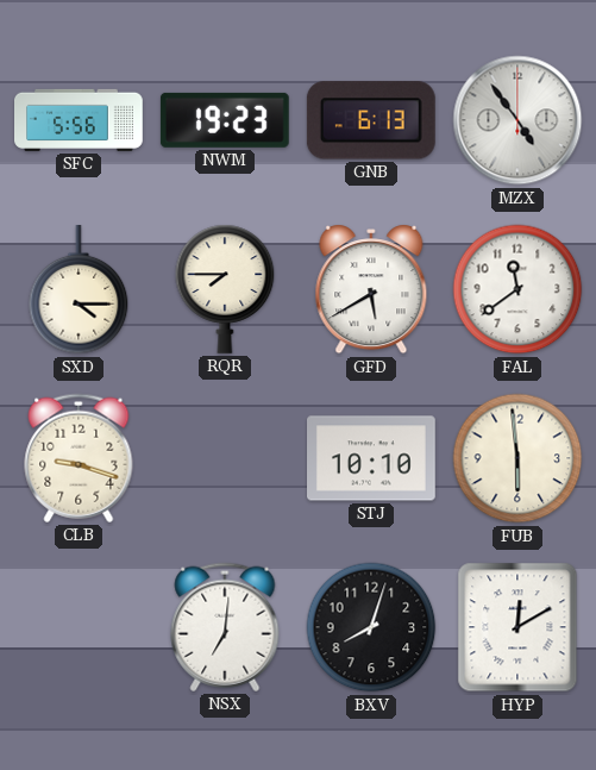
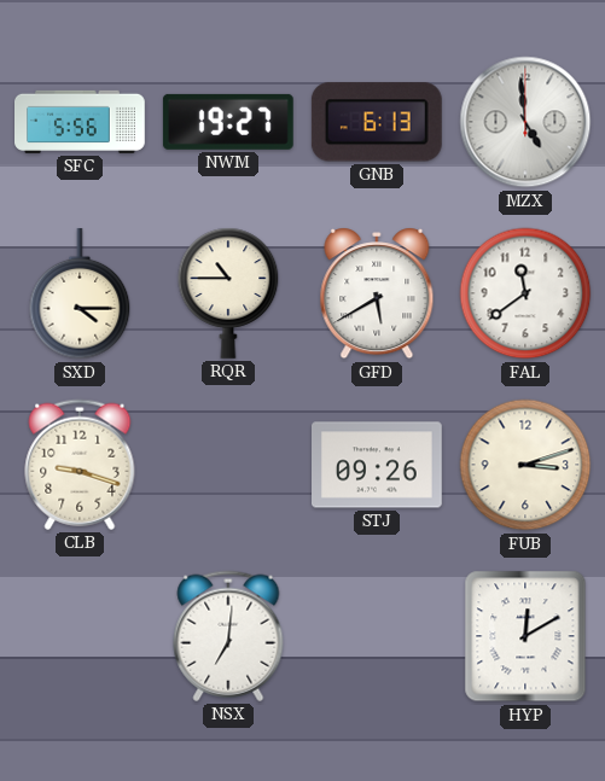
NWM: 19:23 -> 19:27
MZX: 4:54 -> 4:59
RQR: 7:45 -> 10:45
STJ: 10:10 -> 09:26
FUB: 5:59 -> 3:12
BXV: 8:03 -> none
